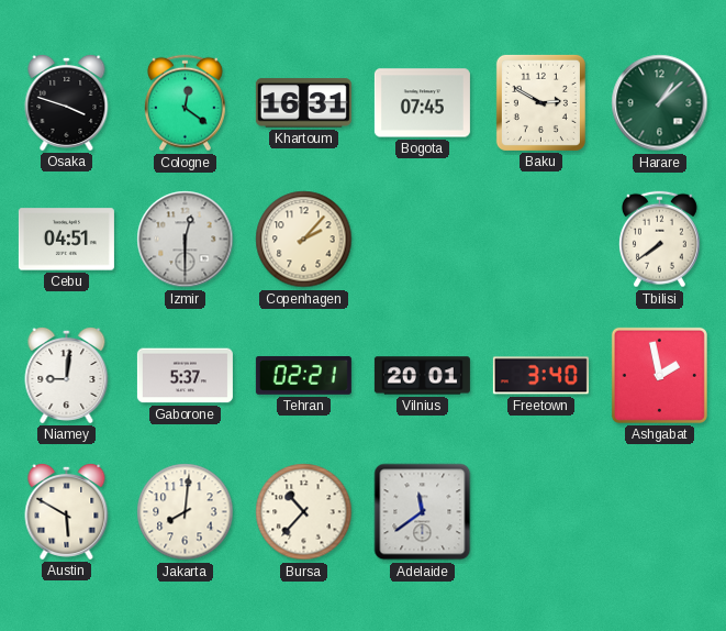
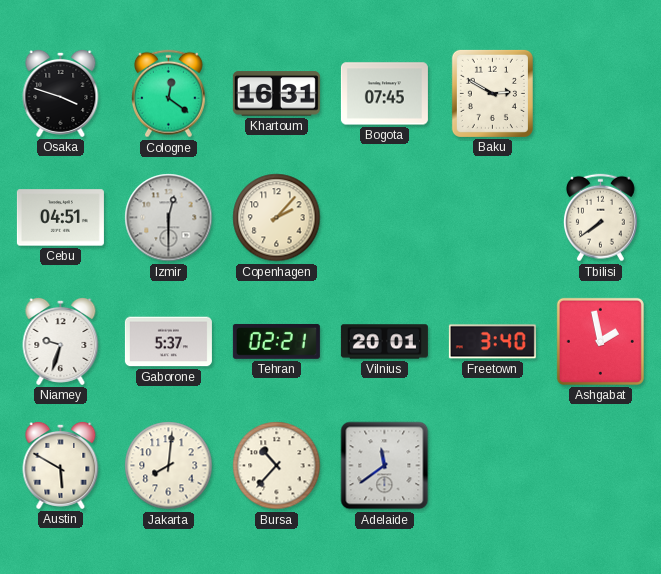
Harare: 1:08 -> none
Niamey: 9:01 -> 9:33
